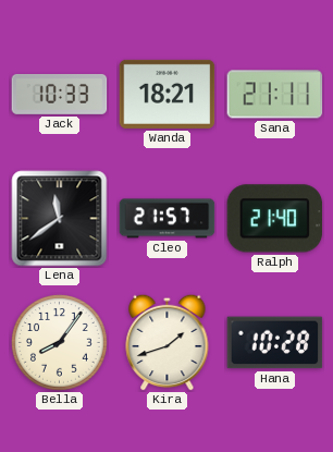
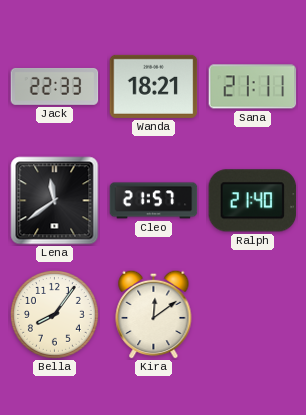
Jack: 10:33 -> 22:33
Kira: 1:42 -> 12:09
Hana: 10:28 -> none
